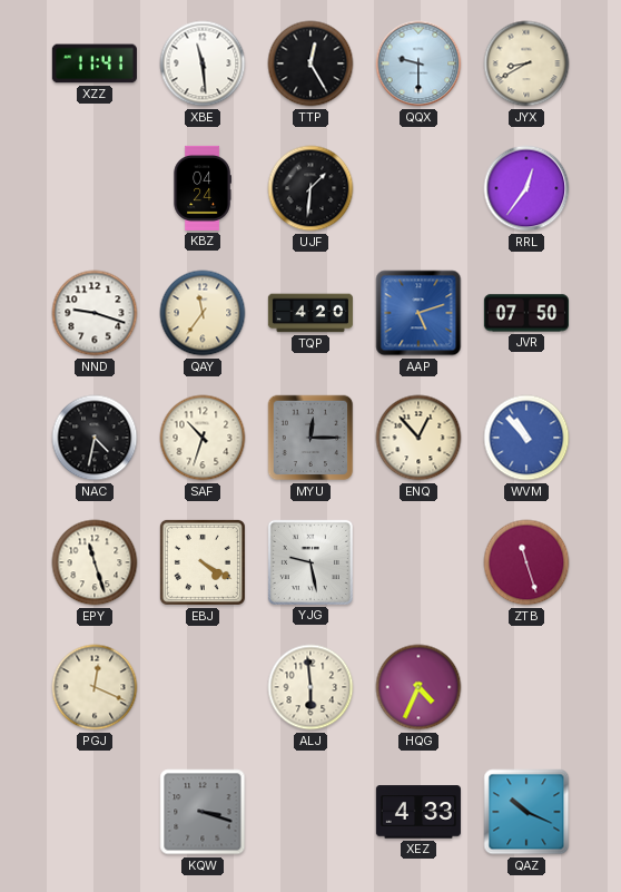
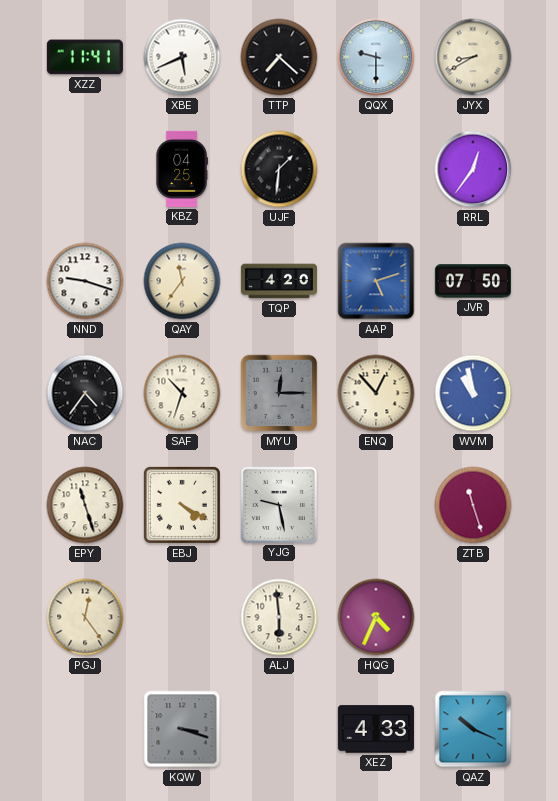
XBE: 11:29 -> 5:41
TTP: 12:25 -> 7:22
KBZ: 04:24 -> 04:25
NAC: 4:32 -> 4:36
WVM: 10:53 -> 10:58
PGJ: 12:19 -> 12:24
